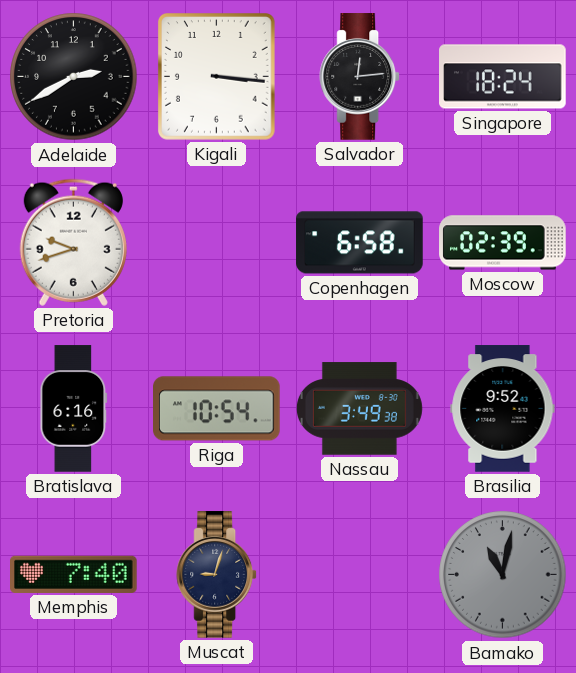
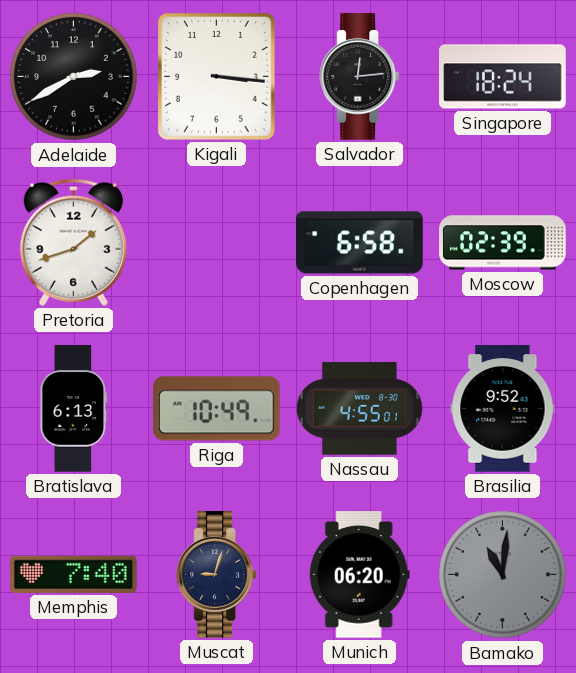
Pretoria: 9:42 -> 1:42
Bratislava: 6:16 -> 6:13
Riga: 10:54 -> 10:49
Nassau: 3:49 -> 4:55
Munich: none -> 06:20
Bamako: 11:02 -> 11:01
